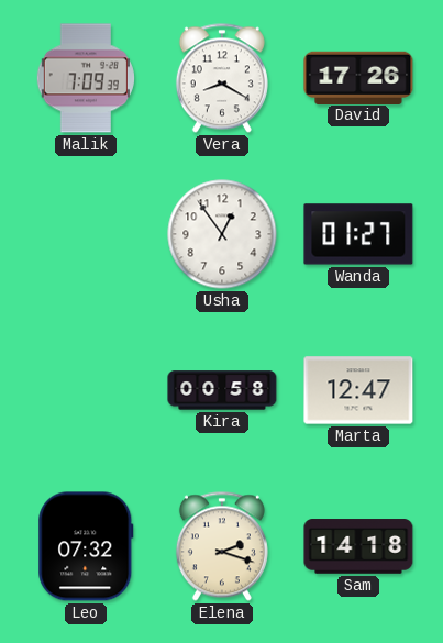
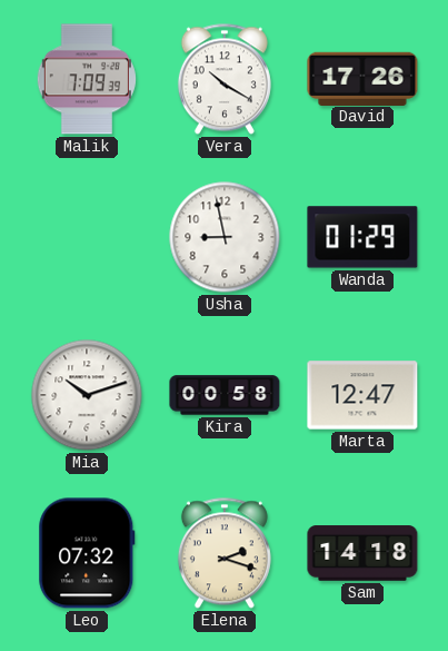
Vera: 8:20 -> 10:20
Usha: 12:54 -> 8:58
Wanda: 01:27 -> 01:29
Mia: none -> 10:12
